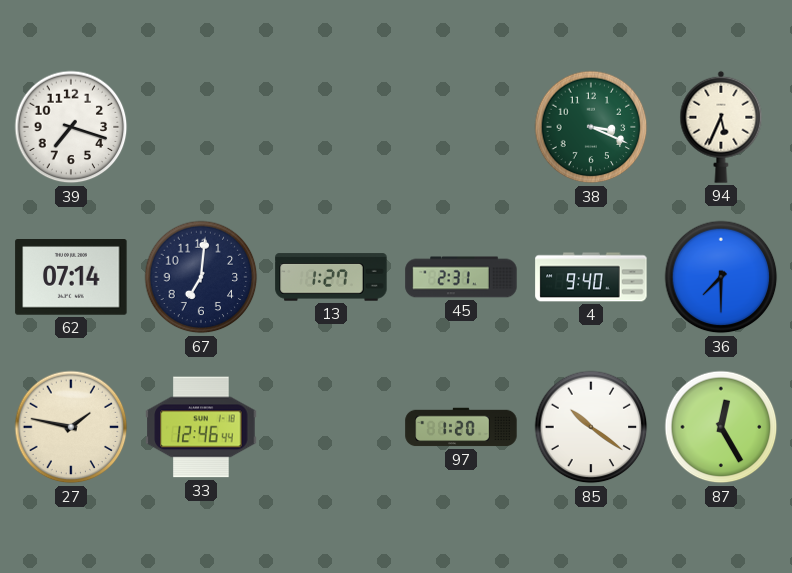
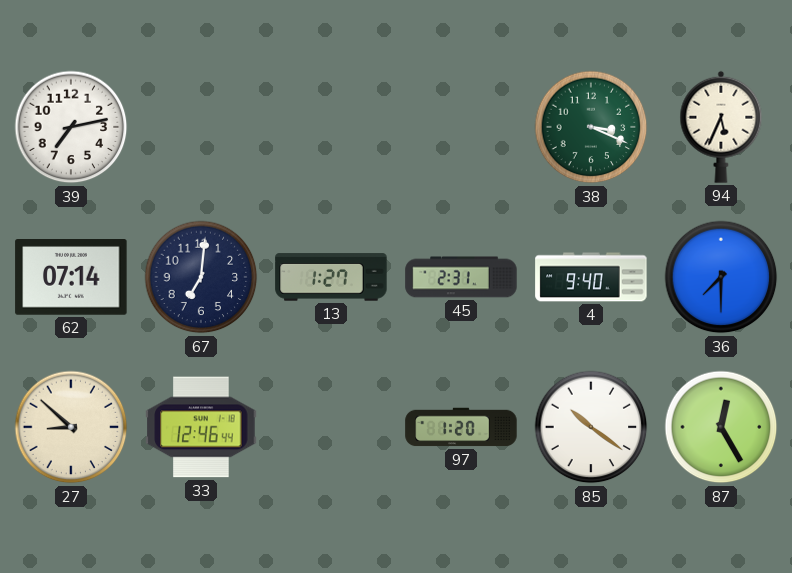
39: 7:18 -> 7:13
27: 1:47 -> 8:52
